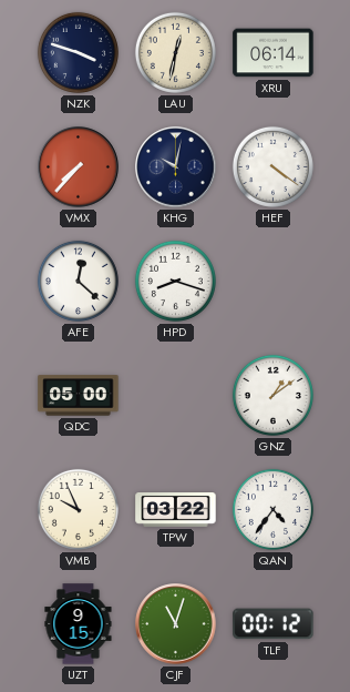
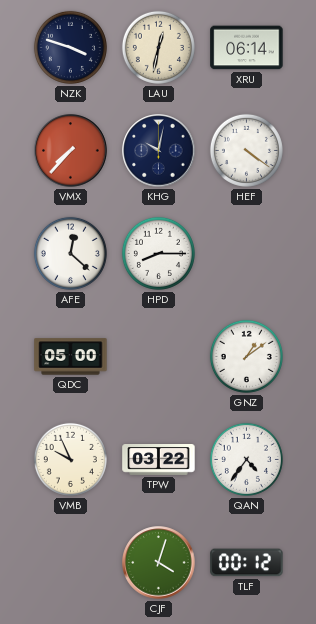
HPD: 8:18 -> 8:15
UZT: 9:15 -> none
CJF: 11:03 -> 4:03
